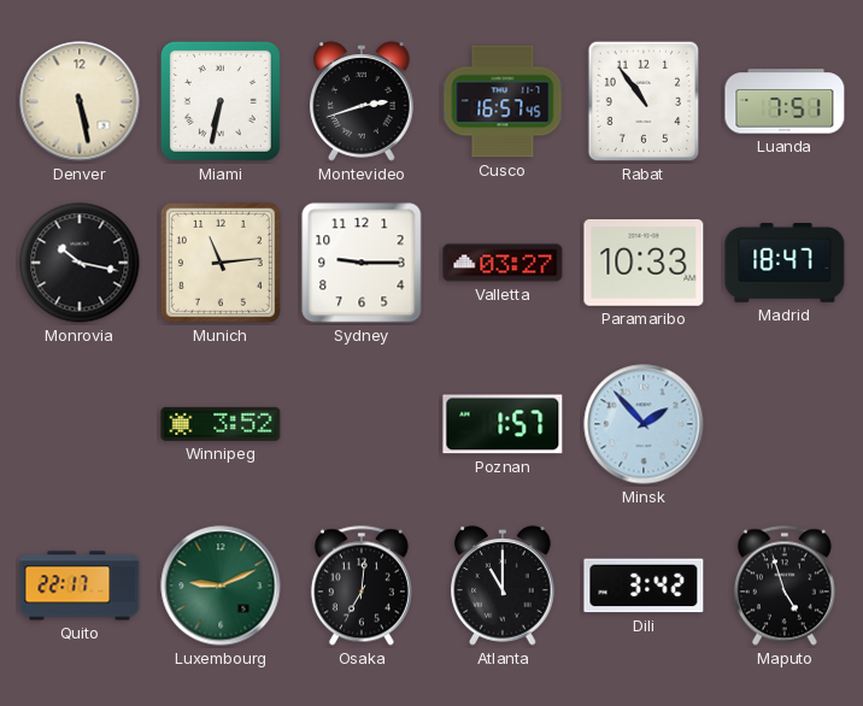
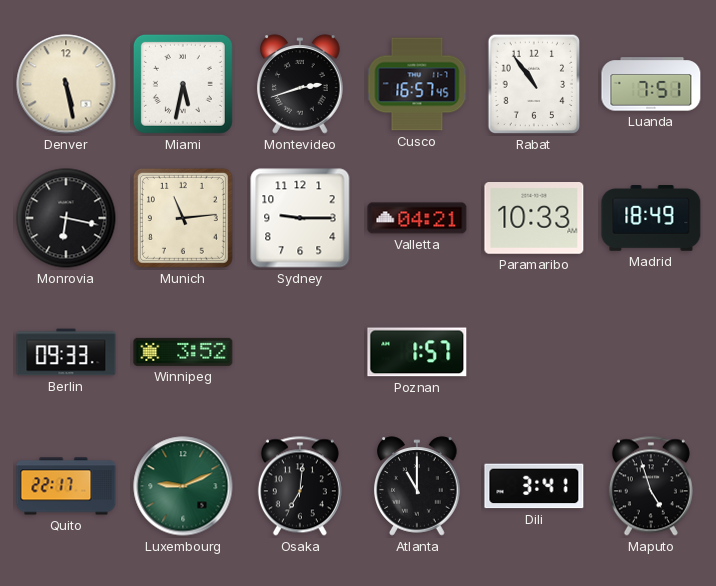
Miami: 6:32 -> 5:32
Monrovia: 10:17 -> 6:17
Valletta: 03:27 -> 04:21
Madrid: 18:47 -> 18:49
Berlin: none -> 09:33
Minsk: 1:53 -> none
Dili: 3:42 -> 3:41
